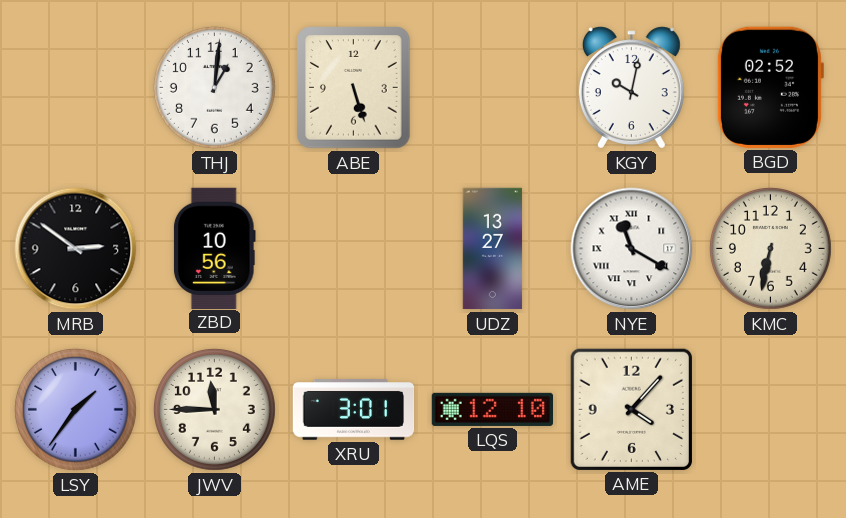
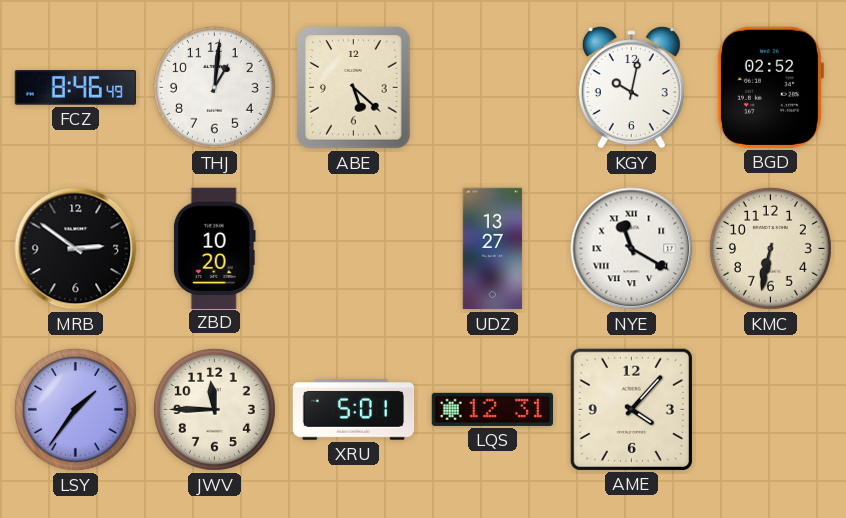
FCZ: none -> 8:46
ABE: 5:27 -> 5:22
ZBD: 10:56 -> 10:20
XRU: 3:01 -> 5:01
LQS: 12:10 -> 12:31
